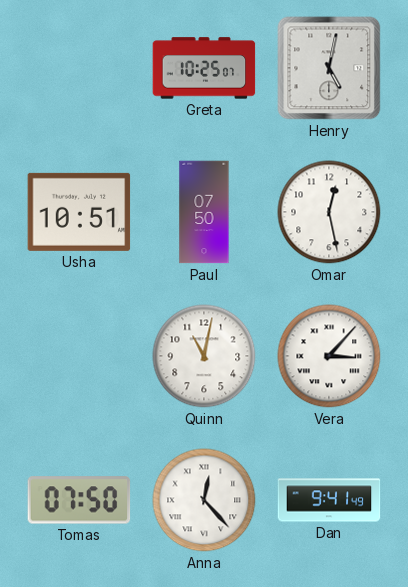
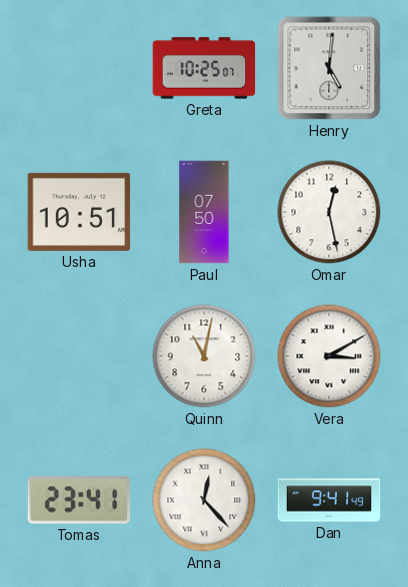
Henry: 5:02 -> 5:01
Vera: 3:07 -> 3:10
Tomas: 07:50 -> 23:41
